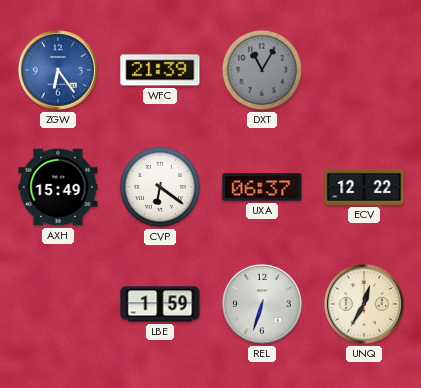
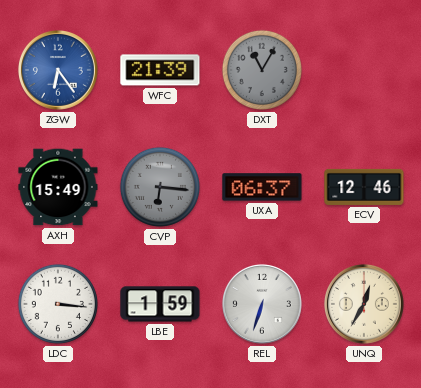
CVP: 6:21 -> 6:16
CVP dial: white -> grey
ECV: 12:22 -> 12:46
LDC: none -> 3:16
